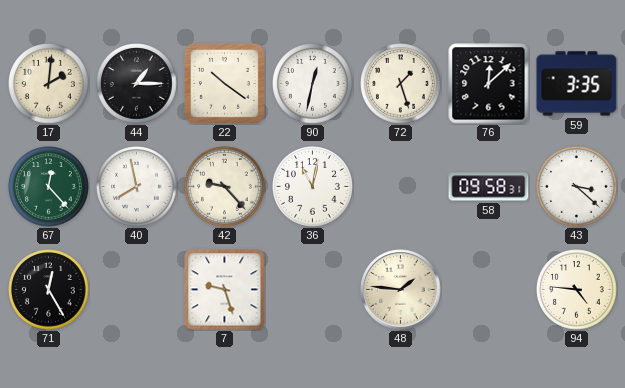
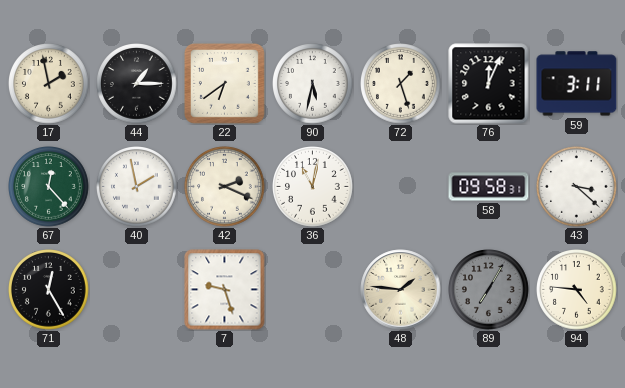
17: 2:01 -> 1:58
22: 10:21 -> 6:39
90: 12:32 -> 5:32
76: 12:08 -> 12:04
59: 3:35 -> 3:11
40: 7:58 -> 1:58
42: 9:23 -> 2:19
89: none -> 7:05
